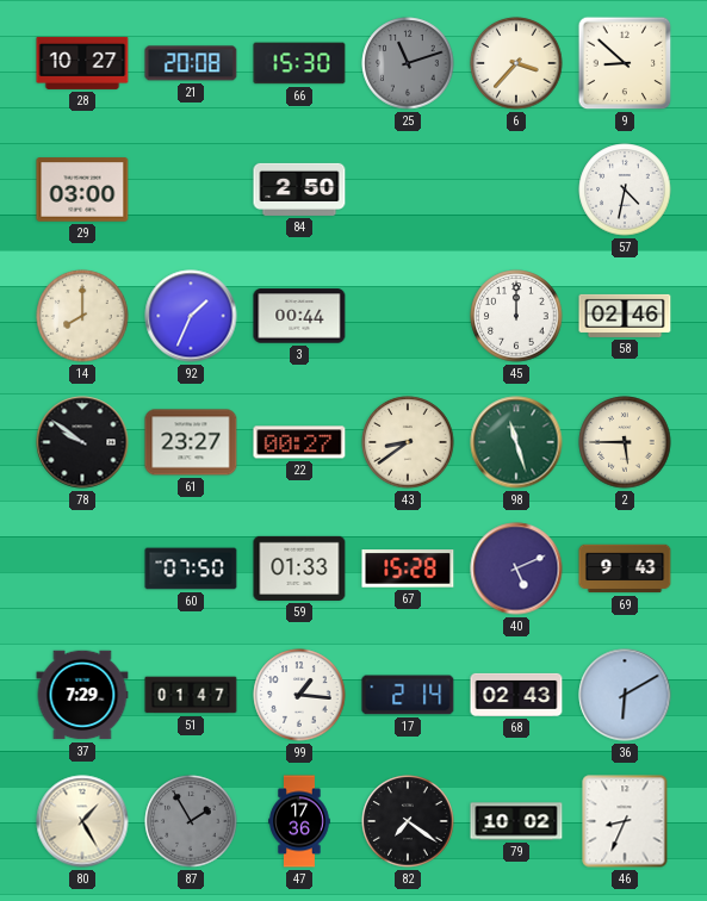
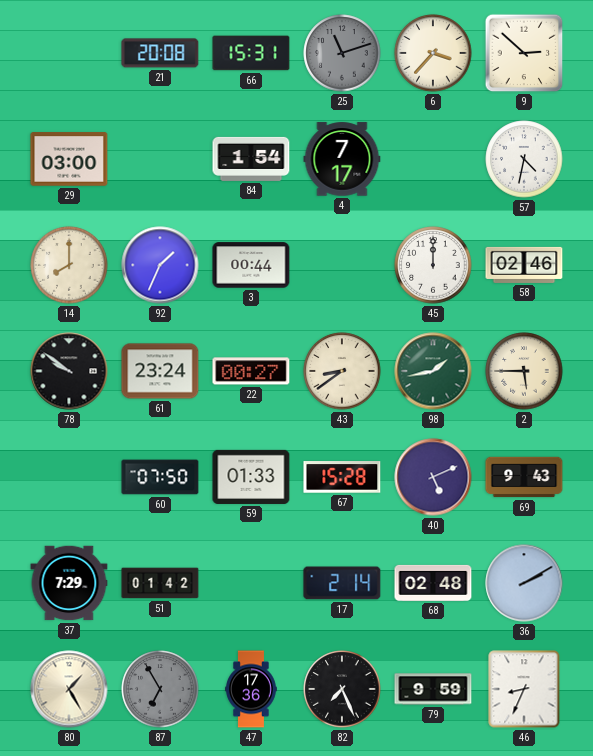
28: 10:27 -> none
66: 15:30 -> 15:31
9: 8:52 -> 2:52
84: 2:50 -> 1:54
4: none -> 7:17
61: 23:27 -> 23:24
98: 11:27 -> 1:43
51: 01:47 -> 01:42
99: 1:16 -> none
68: 02:43 -> 02:48
36: 6:10 -> 2:10
87: 1:55 -> 6:55
82: 7:21 -> 7:26
79: 10:02 -> 9:59
